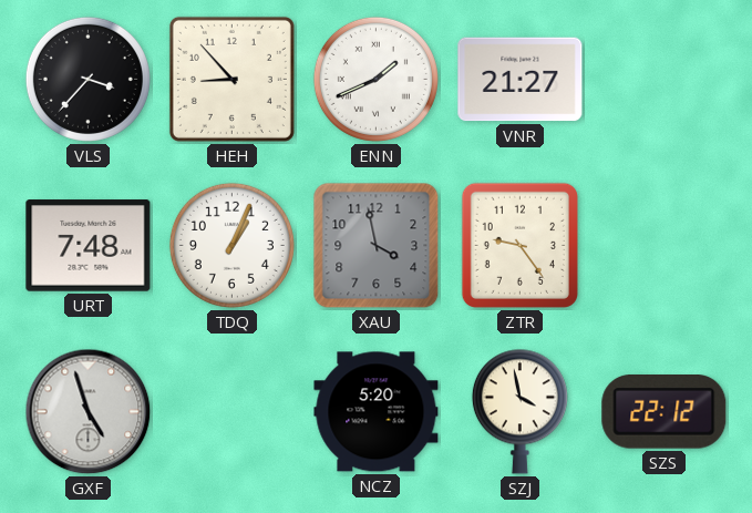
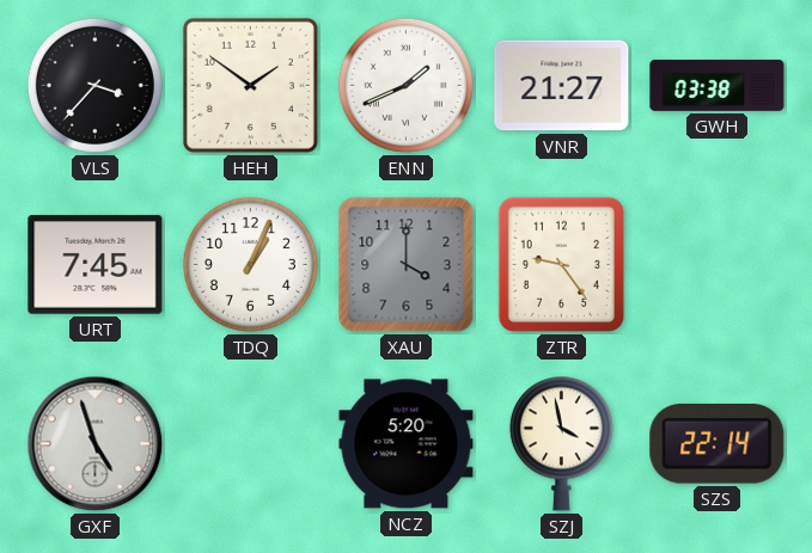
HEH: 8:53 -> 1:51
GWH: none -> 03:38
URT: 7:48 -> 7:45
XAU: 3:58 -> 4:00
SZS: 22:12 -> 22:14
